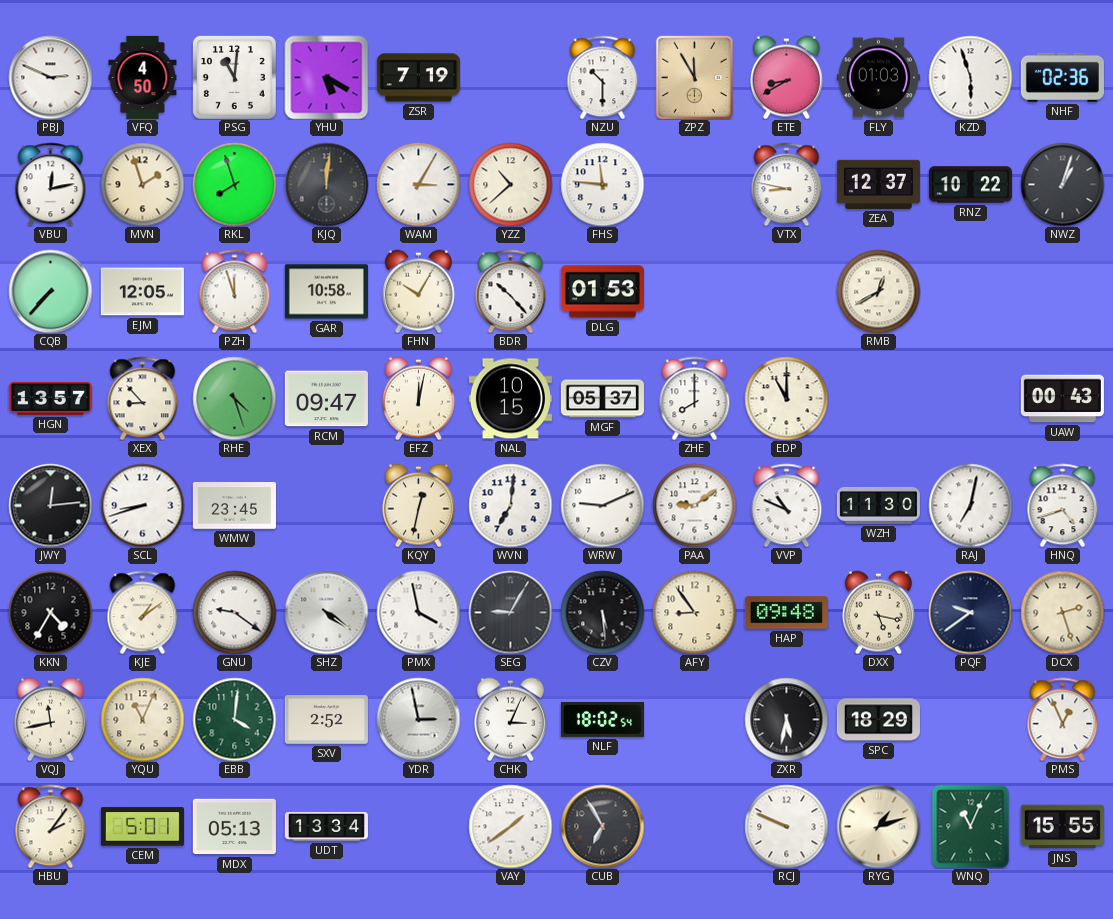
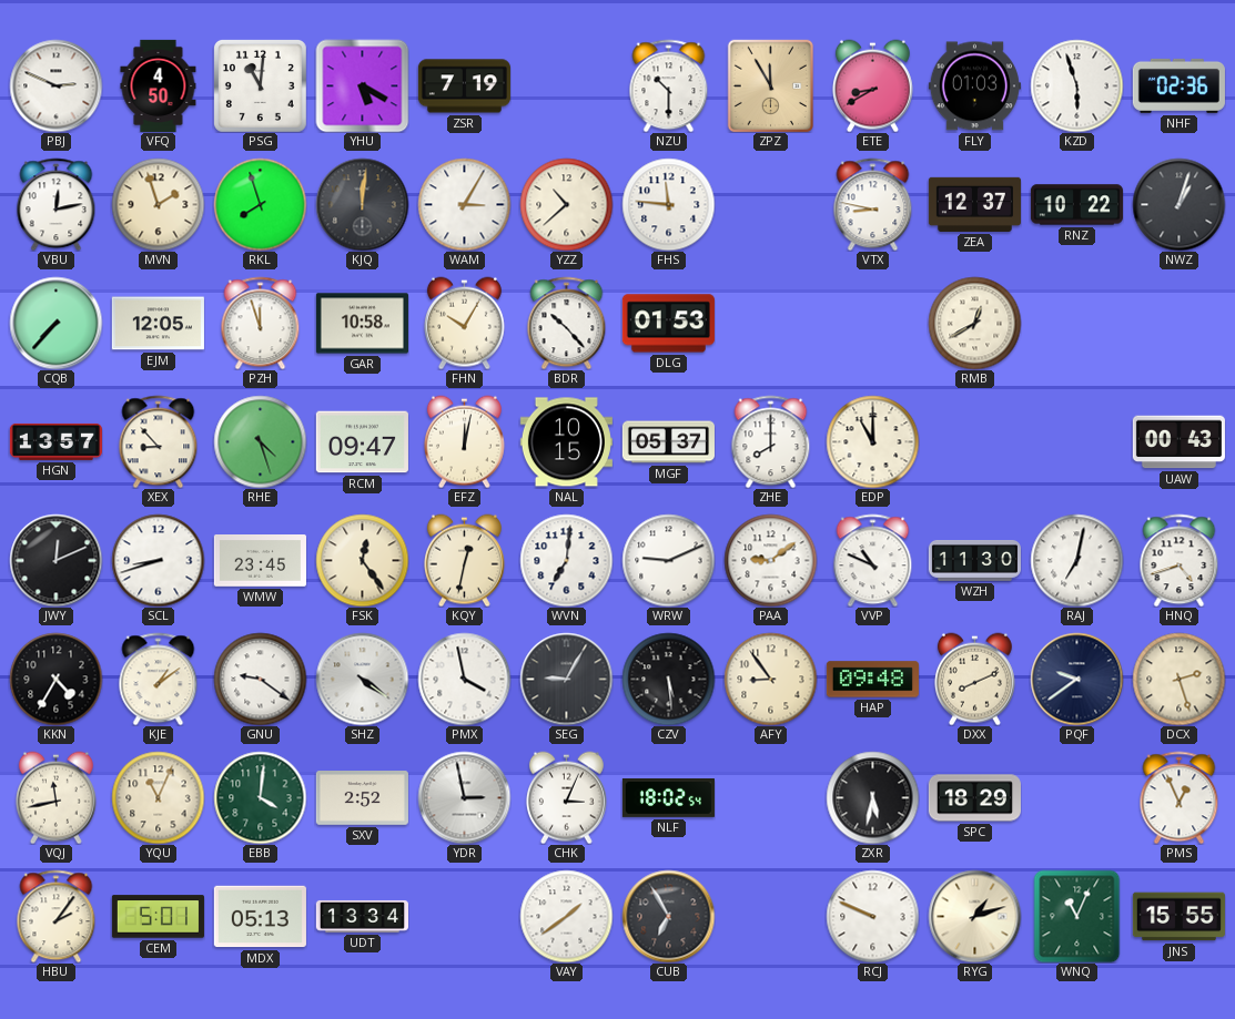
JWY: 12:14 -> 12:11
FSK: none -> 12:24
DXX: 5:17 -> 8:11
